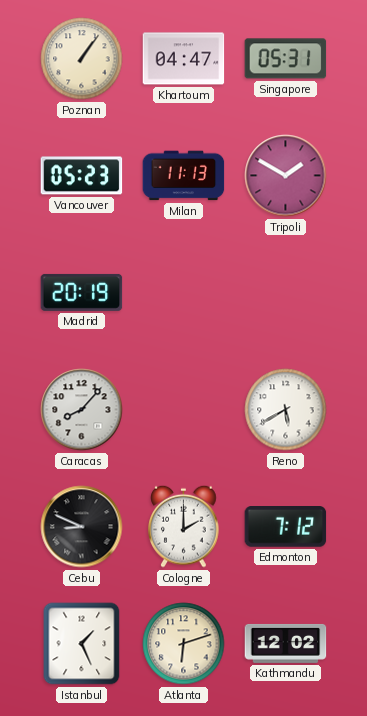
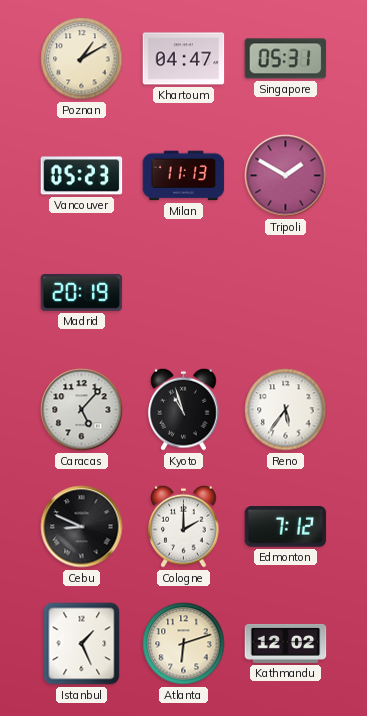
Poznan: 1:06 -> 1:10
Caracas: 8:07 -> 5:07
Kyoto: none -> 10:57
Reno: 5:40 -> 5:36
